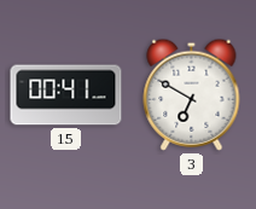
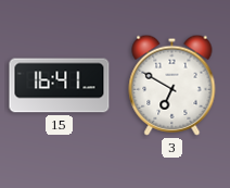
15: 00:41 -> 16:41
